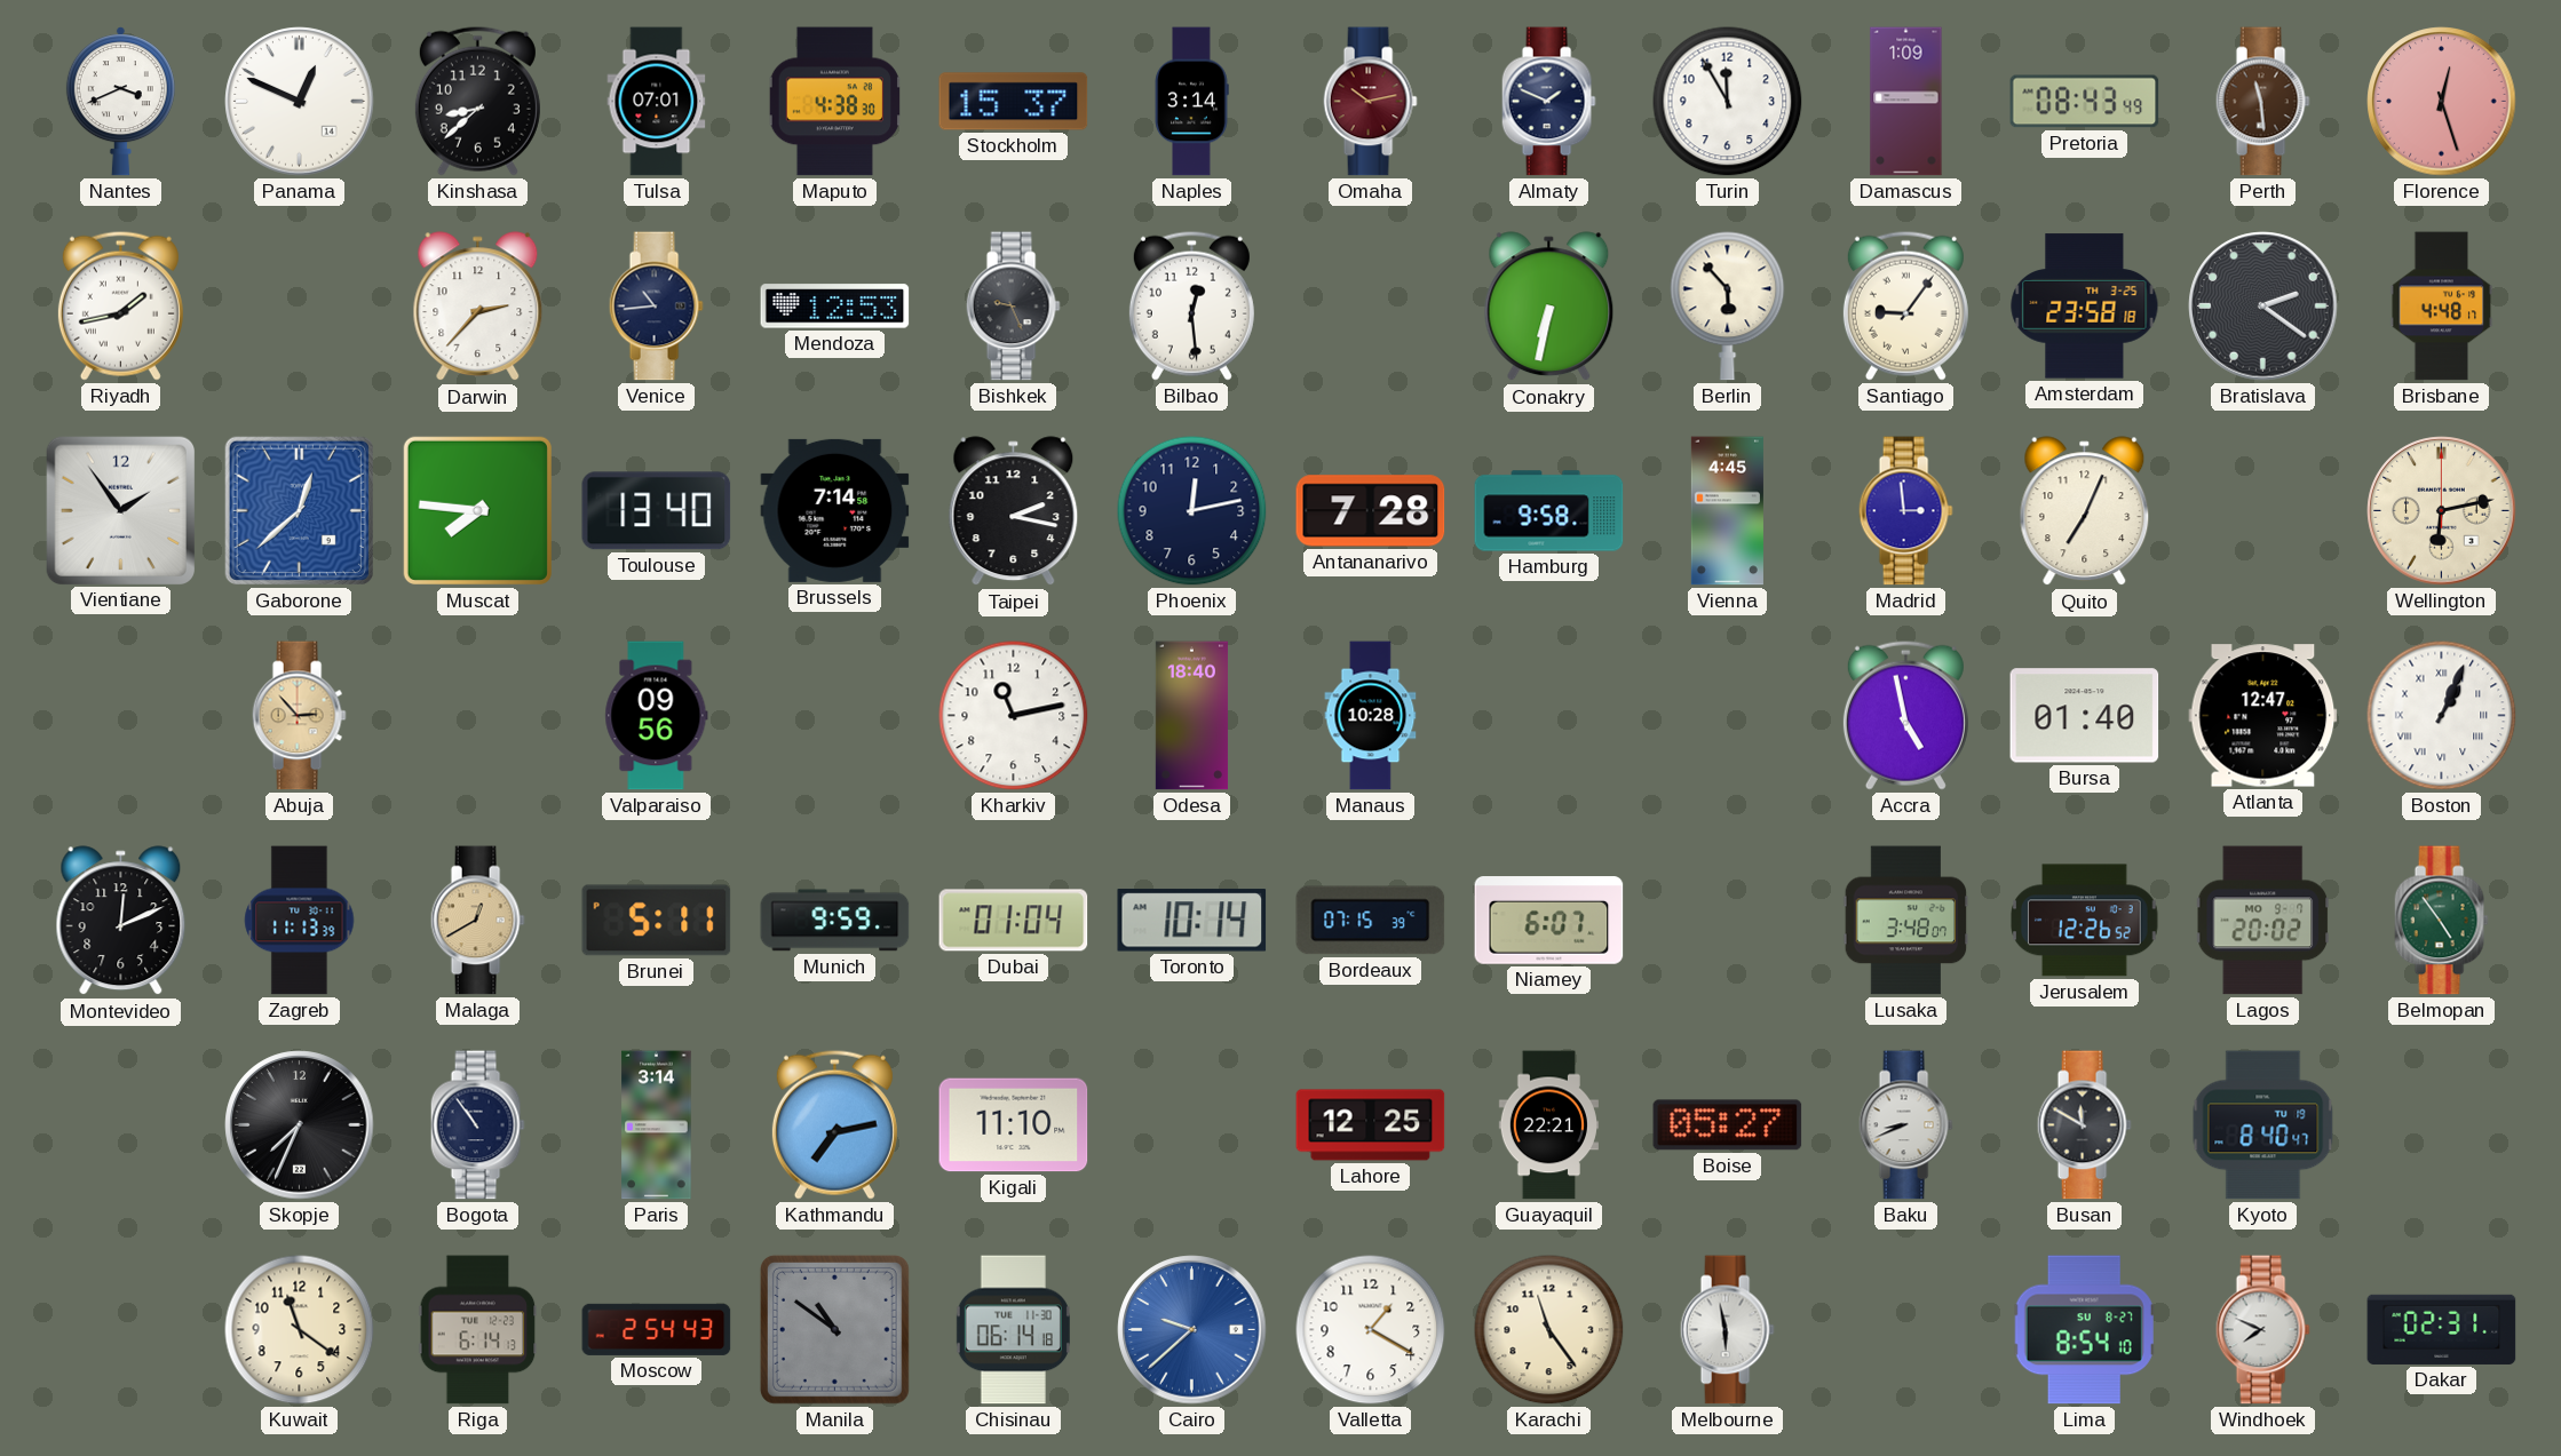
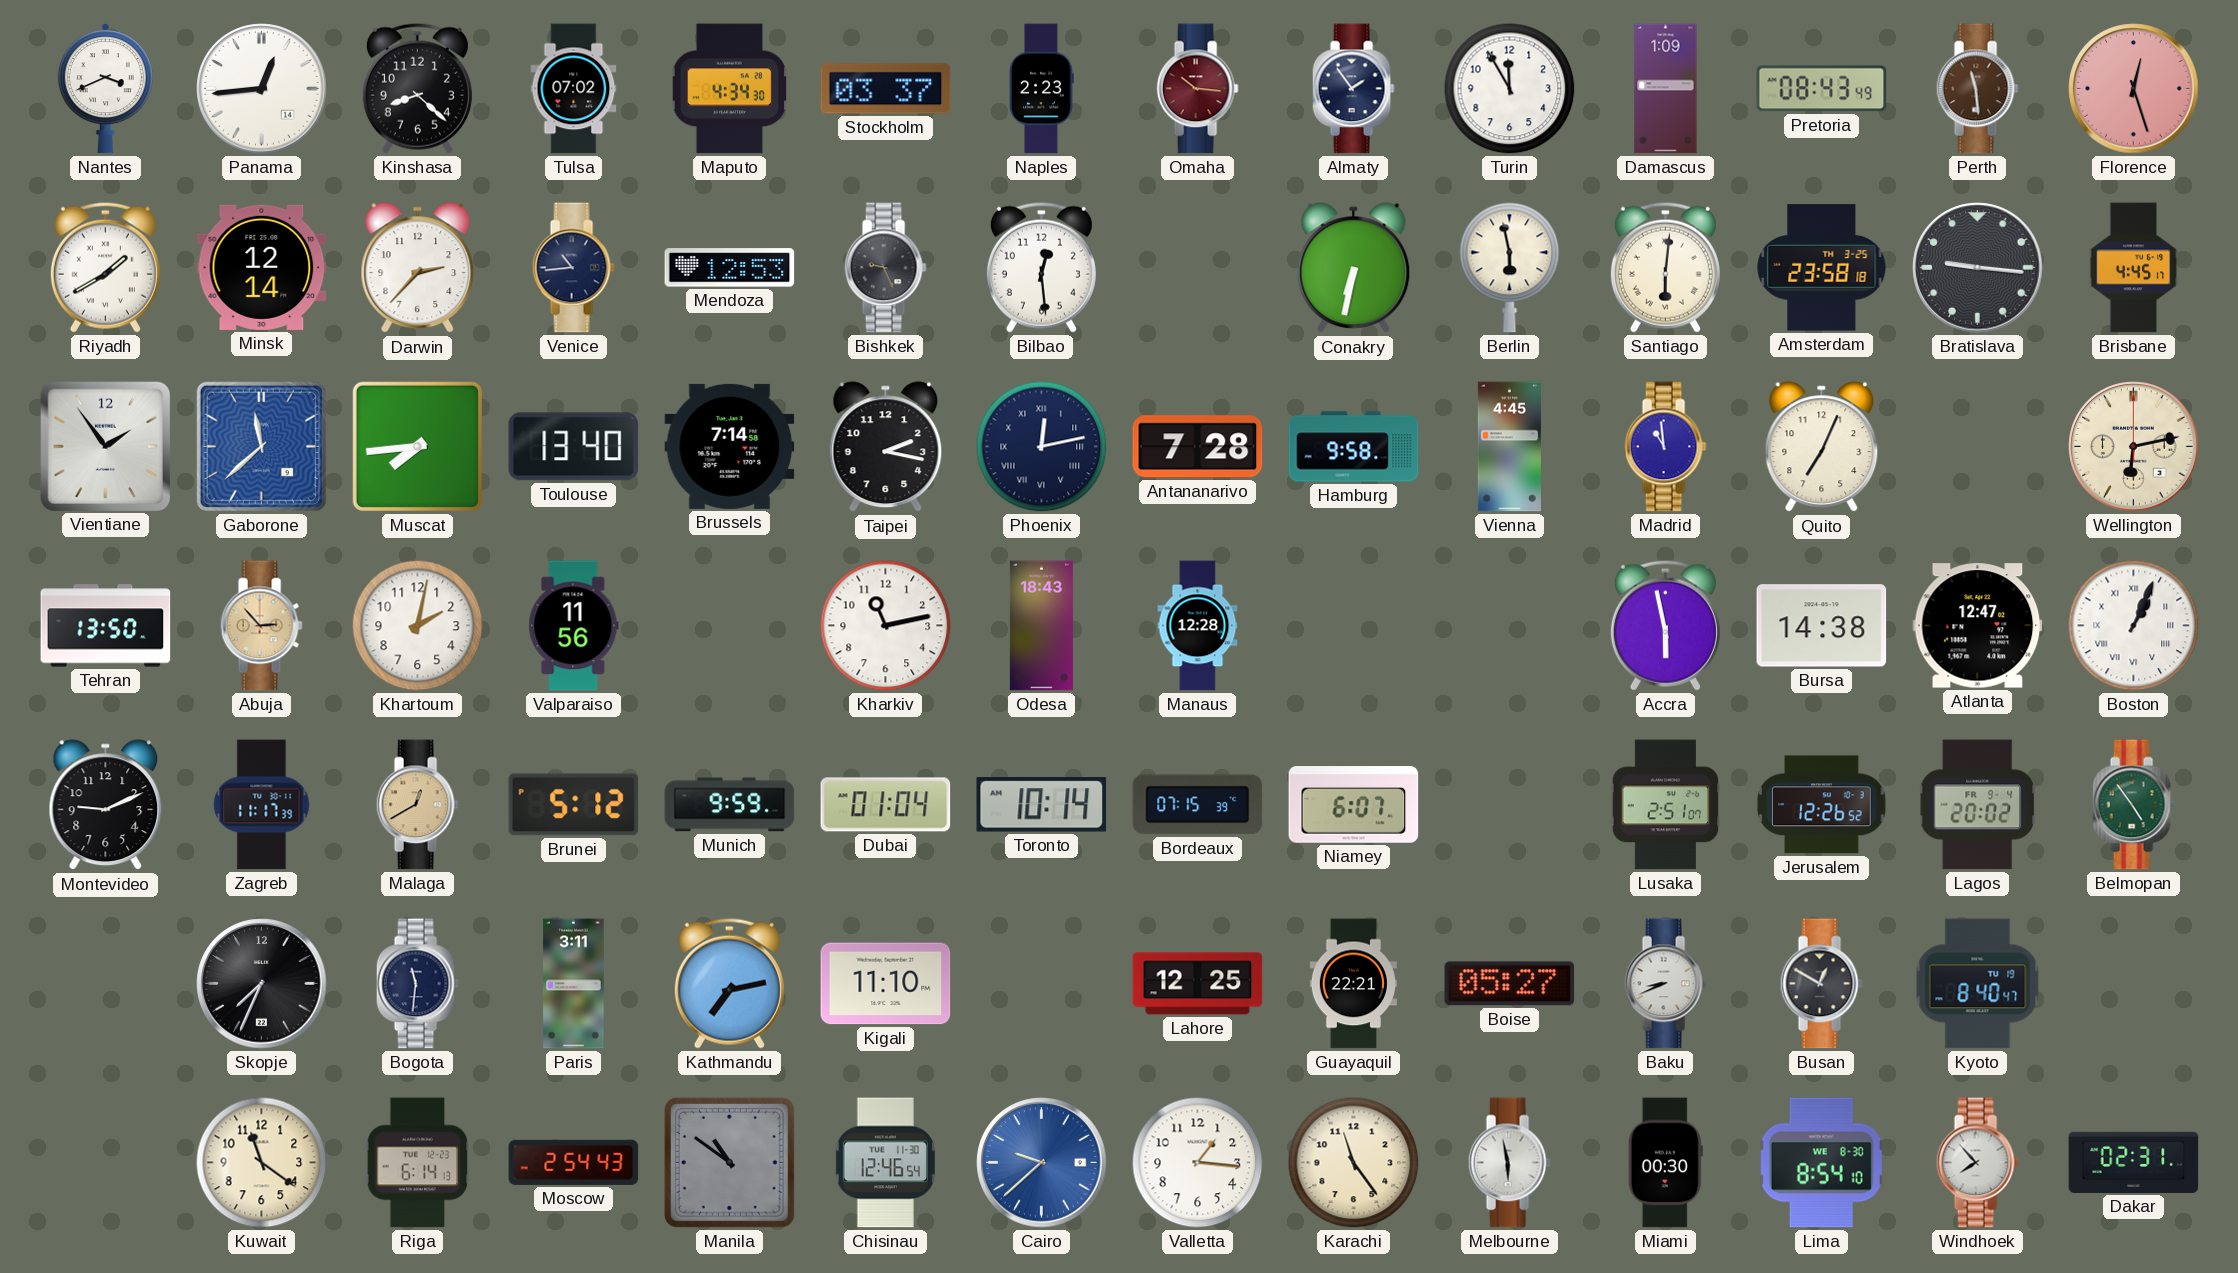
Panama: 12:49 -> 12:44
Kinshasa: 8:38 -> 8:22
Tulsa: 07:01 -> 07:02
Maputo: 4:38 -> 4:34
Stockholm: 15:37 -> 03:37
Naples: 3:14 -> 2:23
Omaha: 10:13 -> 10:16
Almaty: 1:49 -> 1:54
Riyadh: 1:43 -> 1:40
Minsk: none -> 12:14
Berlin: 5:53 -> 5:58
Santiago: 9:06 -> 6:01
Bratislava: 2:21 -> 9:16
Brisbane: 4:48 -> 4:45
Gaborone: 12:38 -> 11:38
Muscat: 7:46 -> 7:44
Phoenix numerals: Arabic -> Roman
Madrid: 2:59 -> 10:59
Tehran: none -> 13:50
Khartoum: none -> 2:02
Valparaiso: 09:56 -> 11:56
Odesa: 18:40 -> 18:43
Manaus: 10:28 -> 12:28
Accra: 4:58 -> 5:58
Bursa: 01:40 -> 14:38
Montevideo: 12:11 -> 9:11
Zagreb: 11:13 -> 11:17
Brunei: 5:11 -> 5:12
Lusaka: 3:48 -> 2:51
Lagos date: MO 9-7 -> FR 9-4
Bogota: 10:54 -> 11:31
Paris: 3:14 -> 3:11
Busan: 11:50 -> 12:50
Chisinau: 06:14 -> 12:46
Valletta: 1:20 -> 1:16
Miami: none -> 00:30
Lima date: SU 8-27 -> WE 8-30
Windhoek: 7:49 -> 7:53
